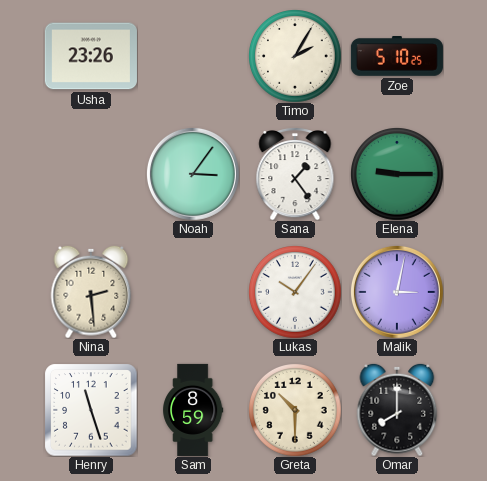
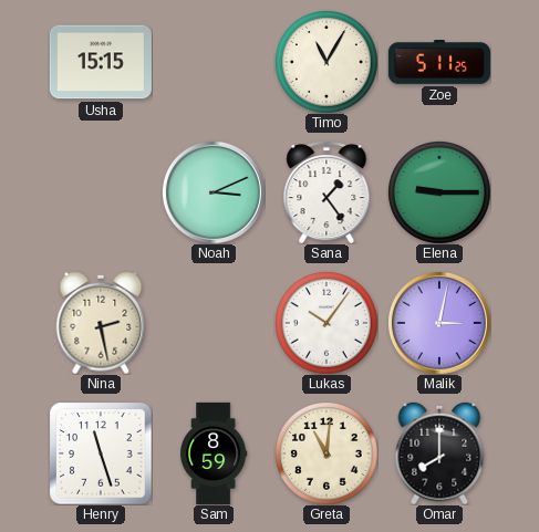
Usha: 23:26 -> 15:15
Timo: 2:05 -> 11:05
Zoe: 5:10 -> 5:11
Noah: 3:06 -> 3:11
Nina: 2:29 -> 2:28
Greta: 10:30 -> 11:01
